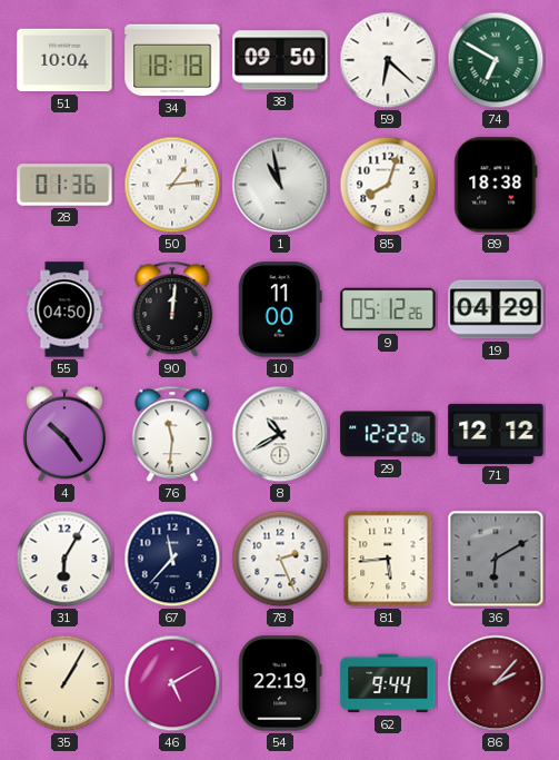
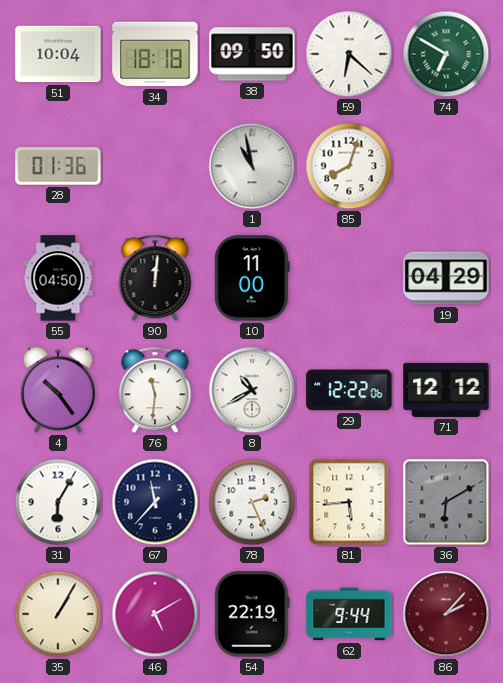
50: 1:14 -> none
89: 18:38 -> none
9: 05:12 -> none
